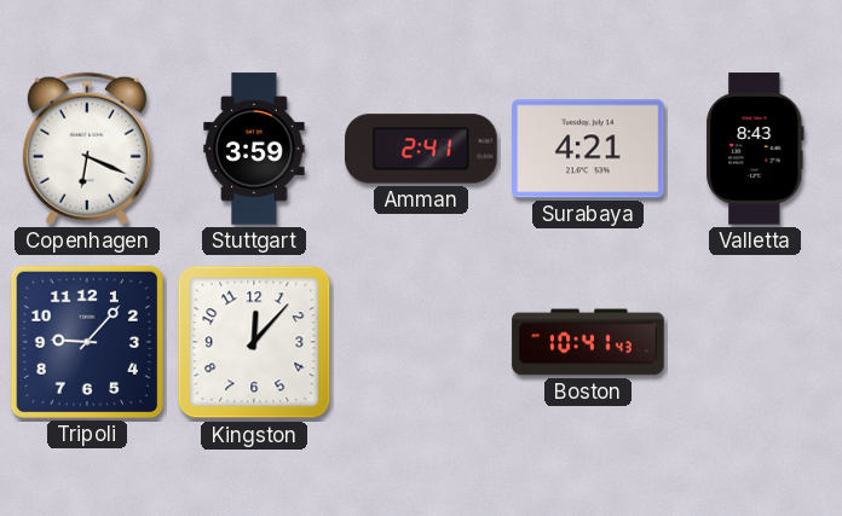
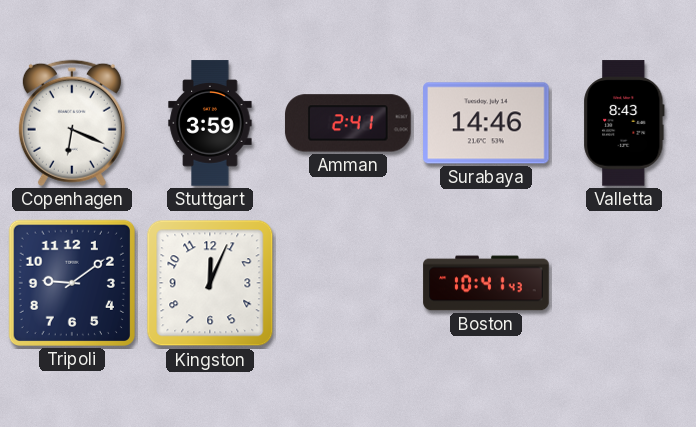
Surabaya: 4:21 -> 14:46
Tripoli: 9:07 -> 9:09
Kingston: 12:07 -> 12:04
